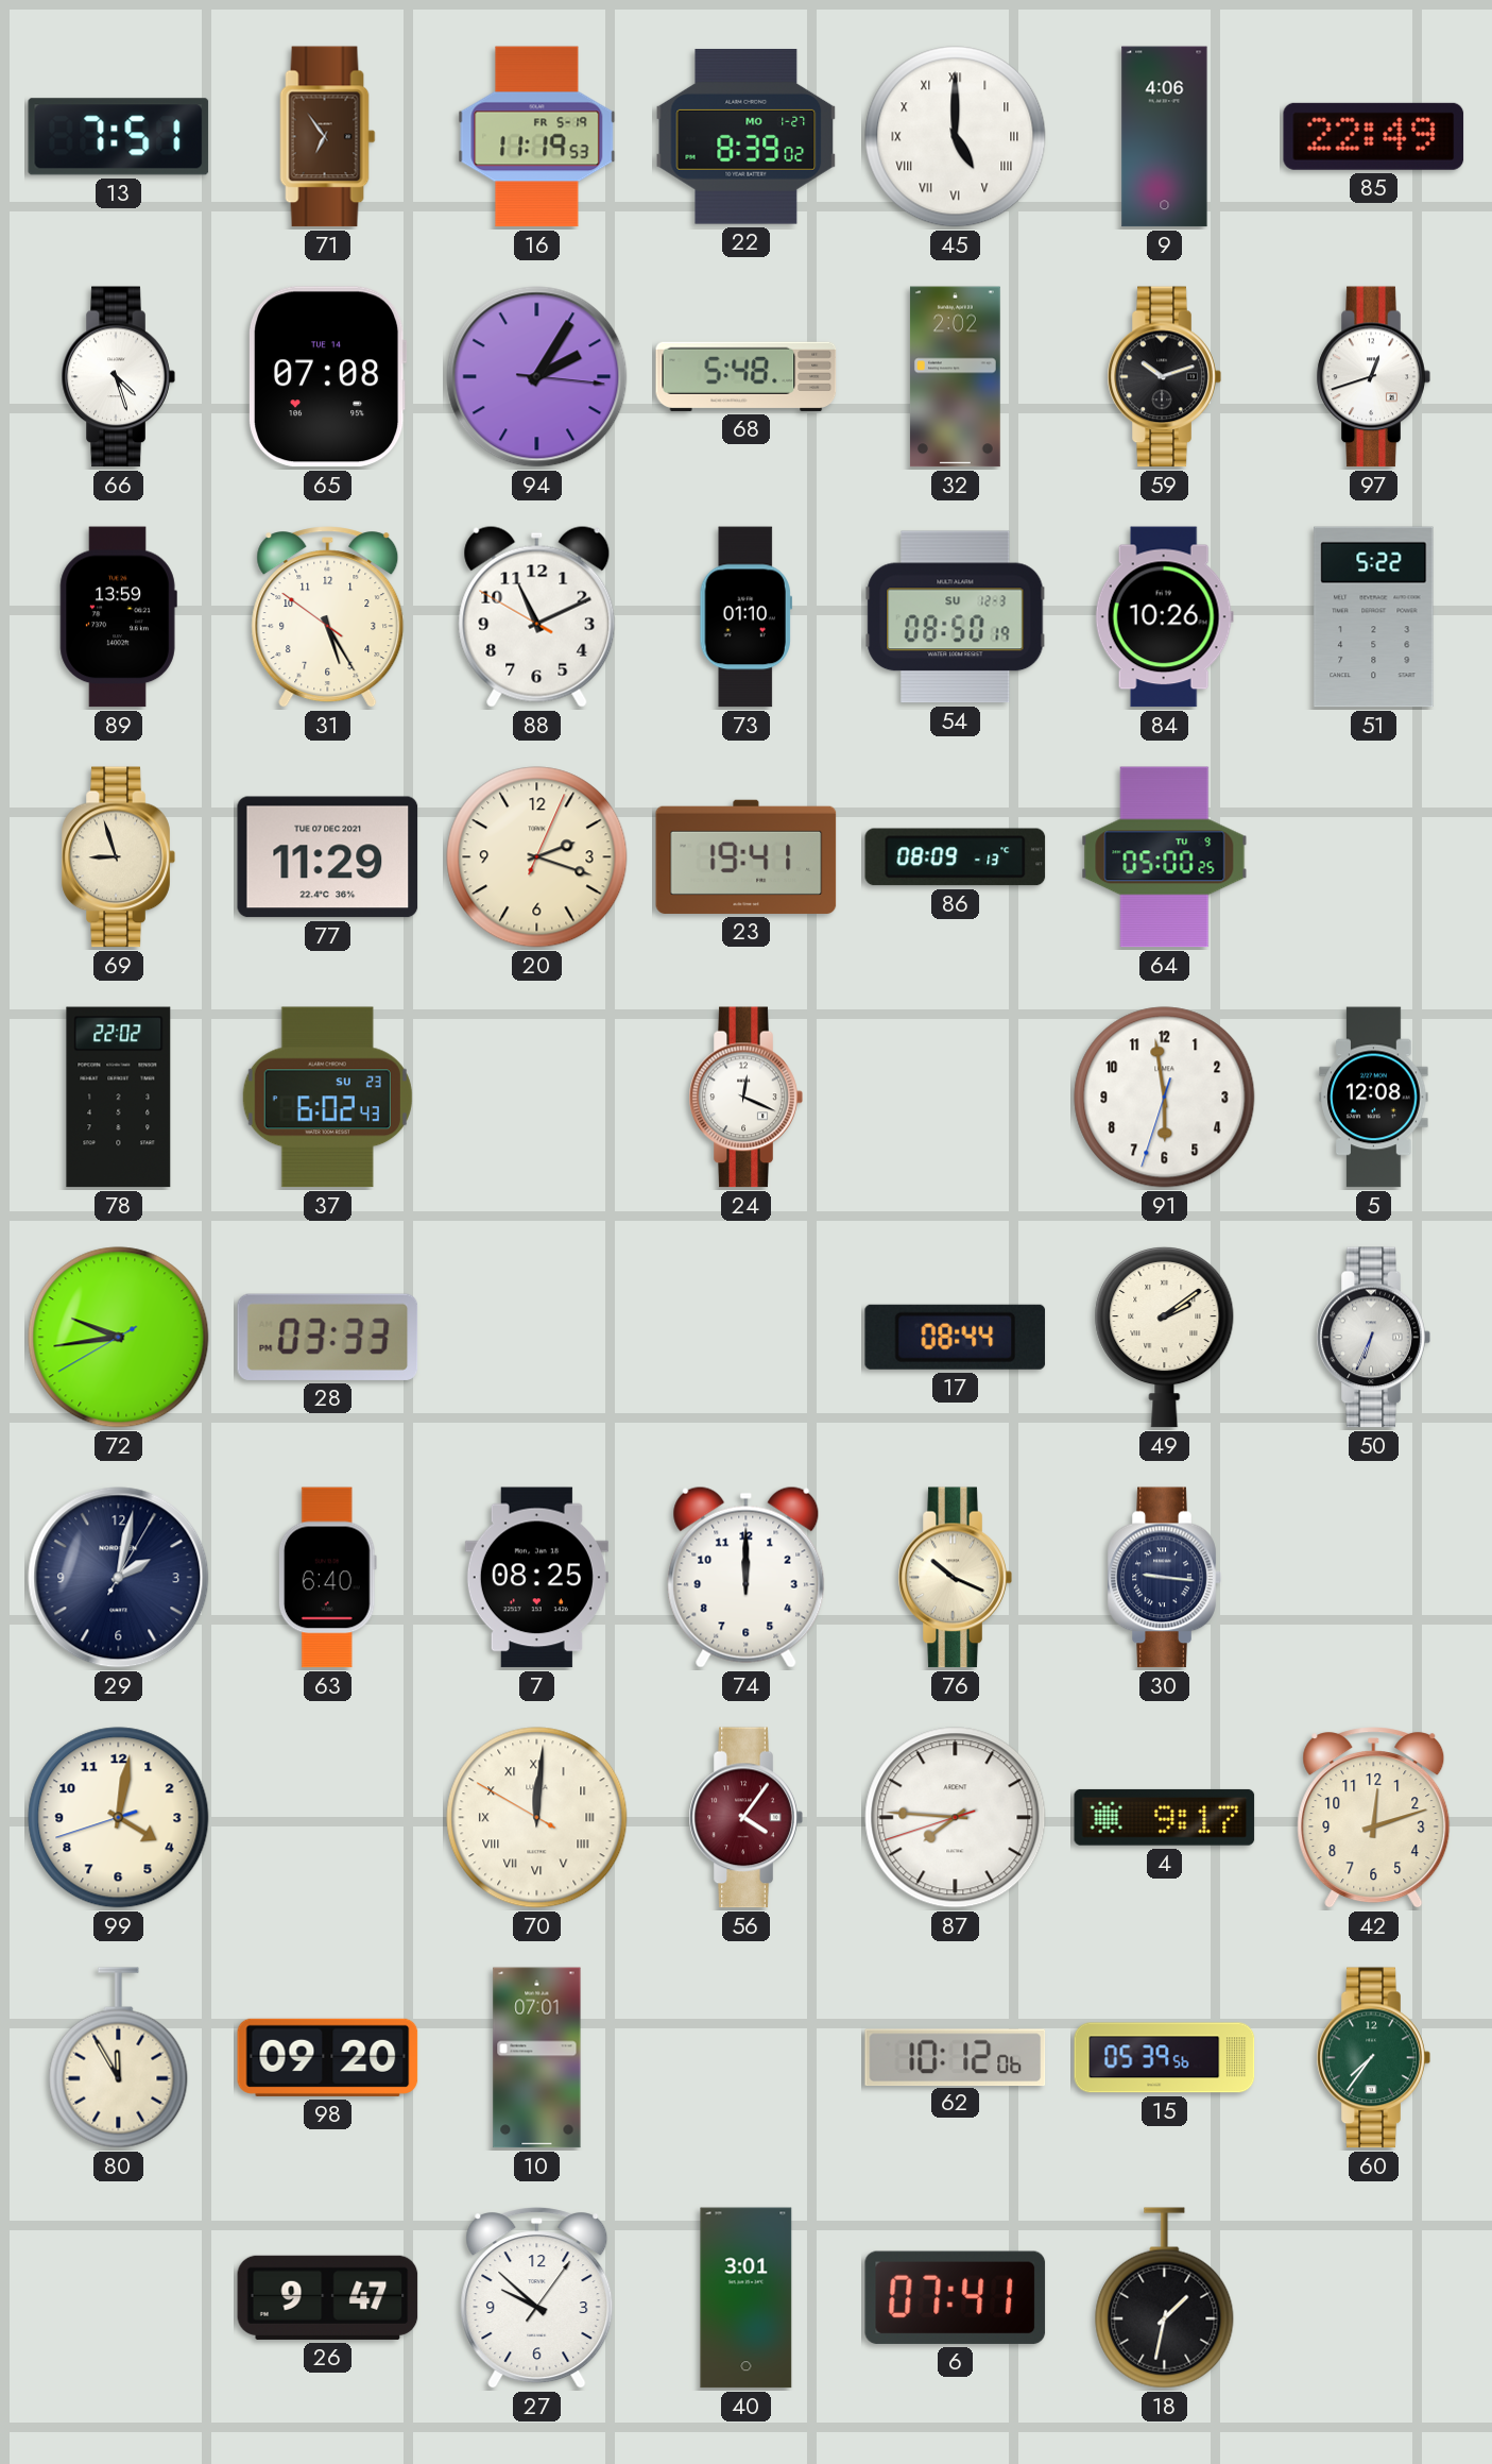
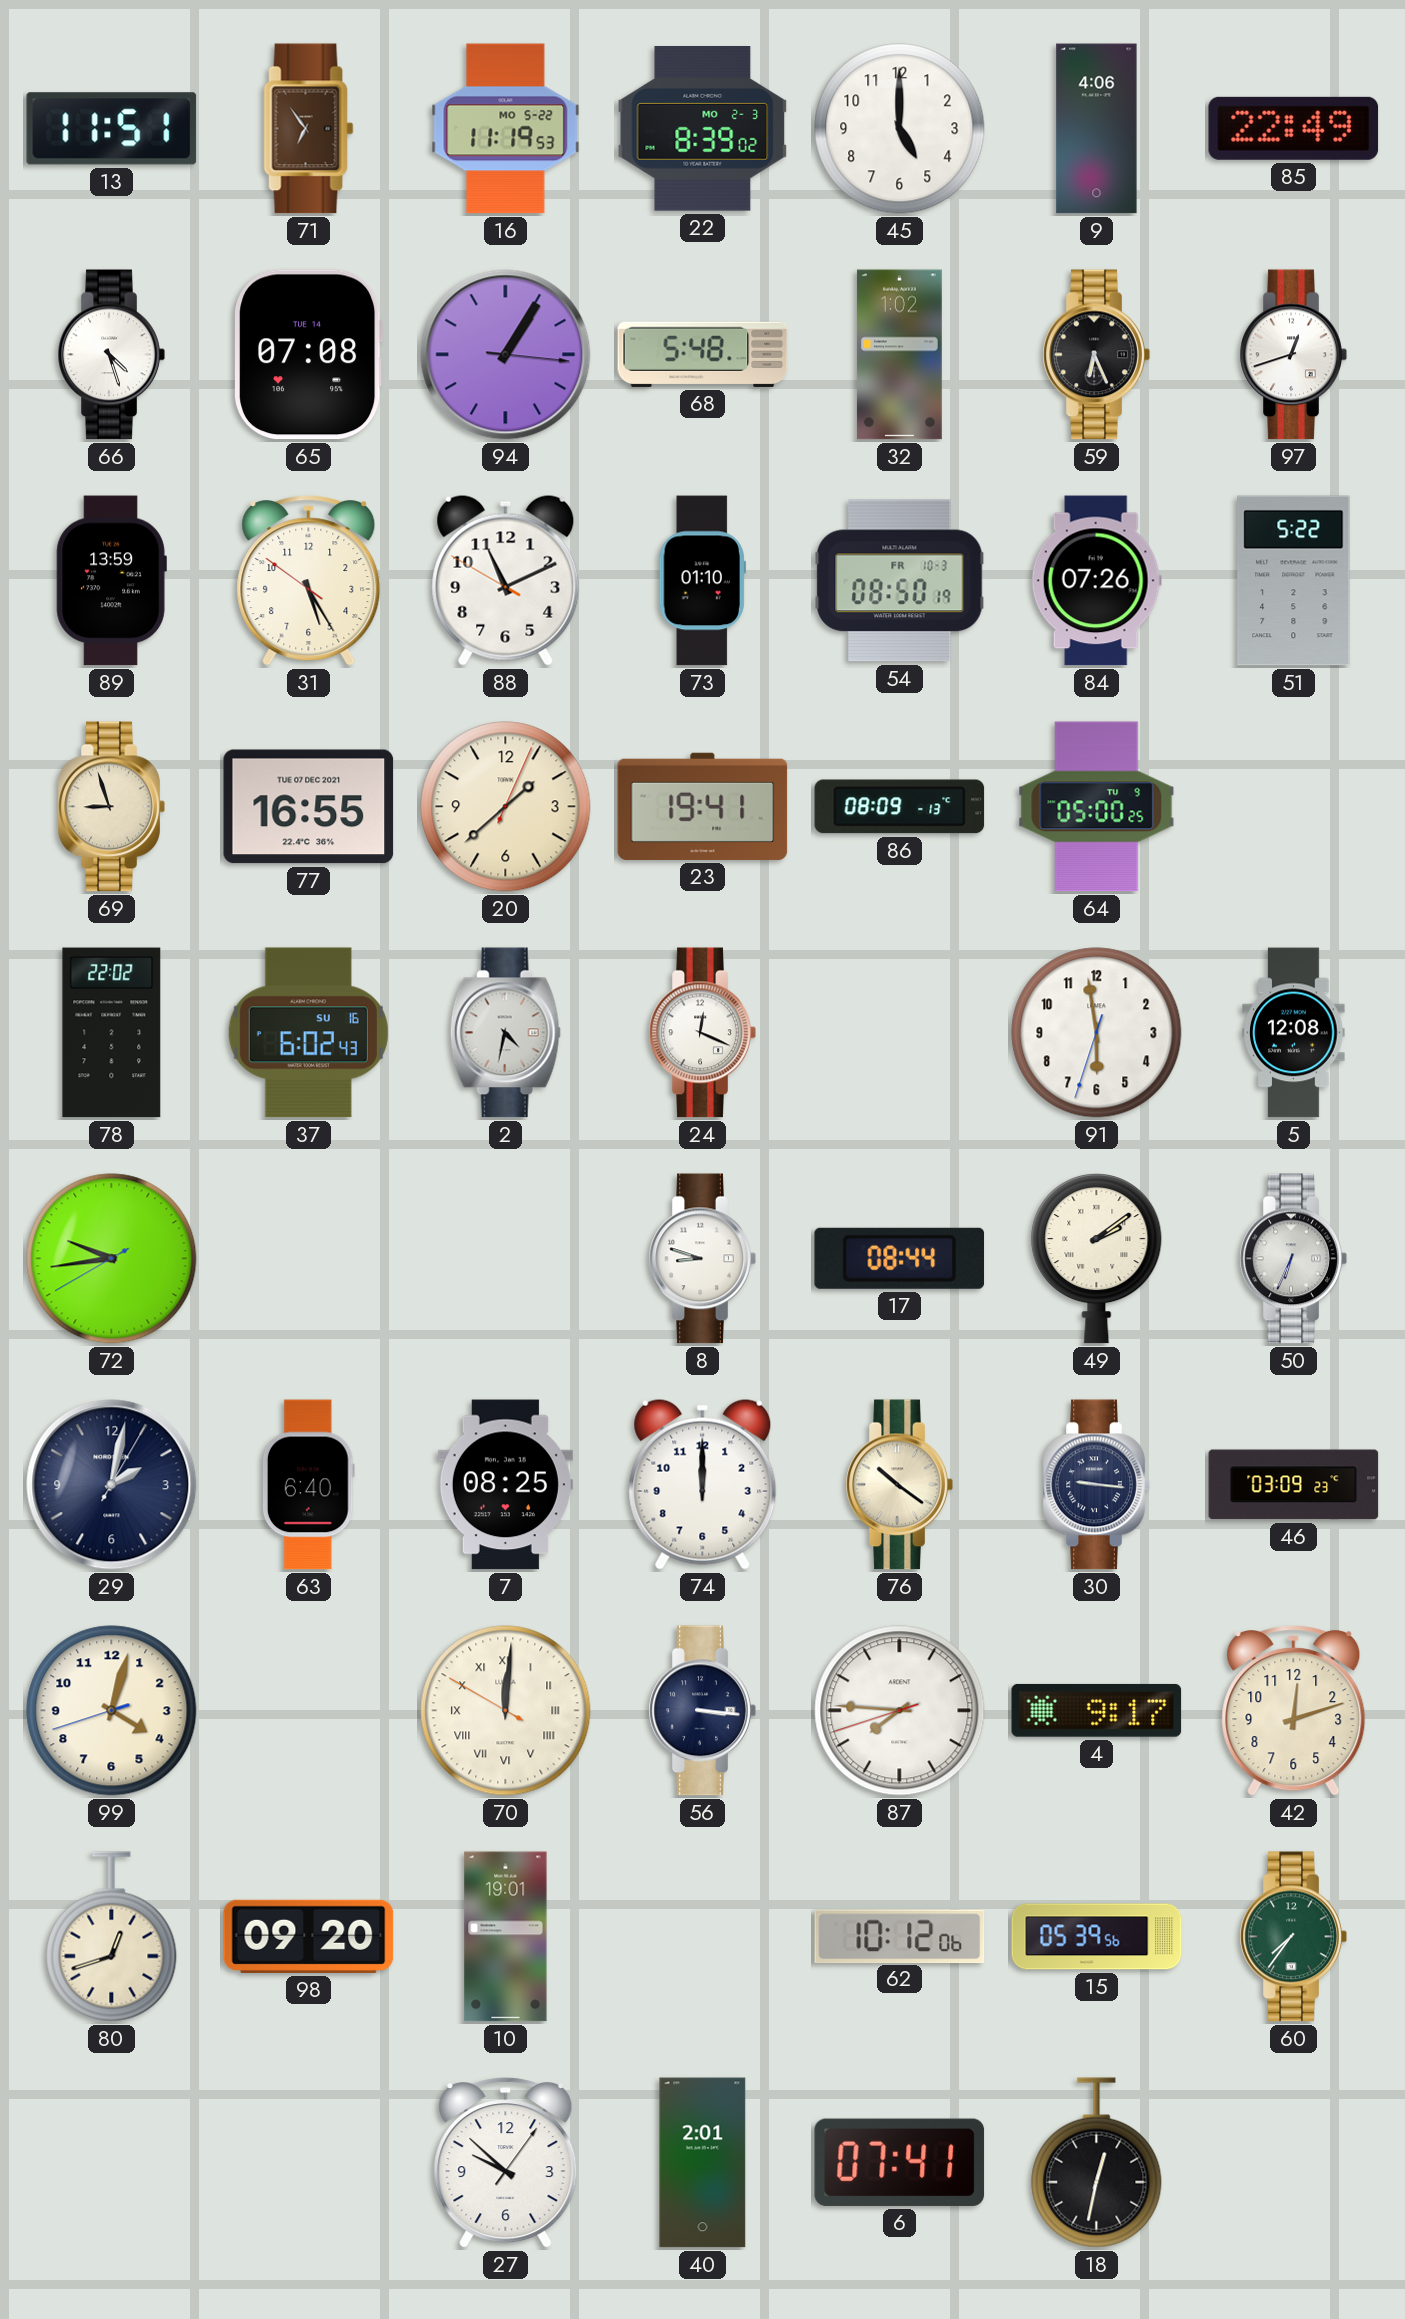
13: 7:51 -> 11:51
16 date: FR 5-19 -> MO 5-22
22 date: MO 1-27 -> MO 2-3
45 numerals: Roman -> Arabic
94: 2:05 -> 1:05
32: 2:02 -> 1:02
59: 10:12 -> 6:26
54 date: SU 12-3 -> FR 10-3
84: 10:26 -> 07:26
77: 11:29 -> 16:55
20: 2:18 -> 1:38
37 date: SU 23 -> SU 16
2: none -> 4:32
28: 03:33 -> none
8: none -> 8:48
76: 10:19 -> 10:21
46: none -> 03:09
99: 4:01 -> 4:02
56: 4:06 -> 3:16
56 dial: burgundy -> navy
80: 11:55 -> 12:42
10: 07:01 -> 19:01
26: 9:47 -> none
40: 3:01 -> 2:01
18: 1:32 -> 12:32
